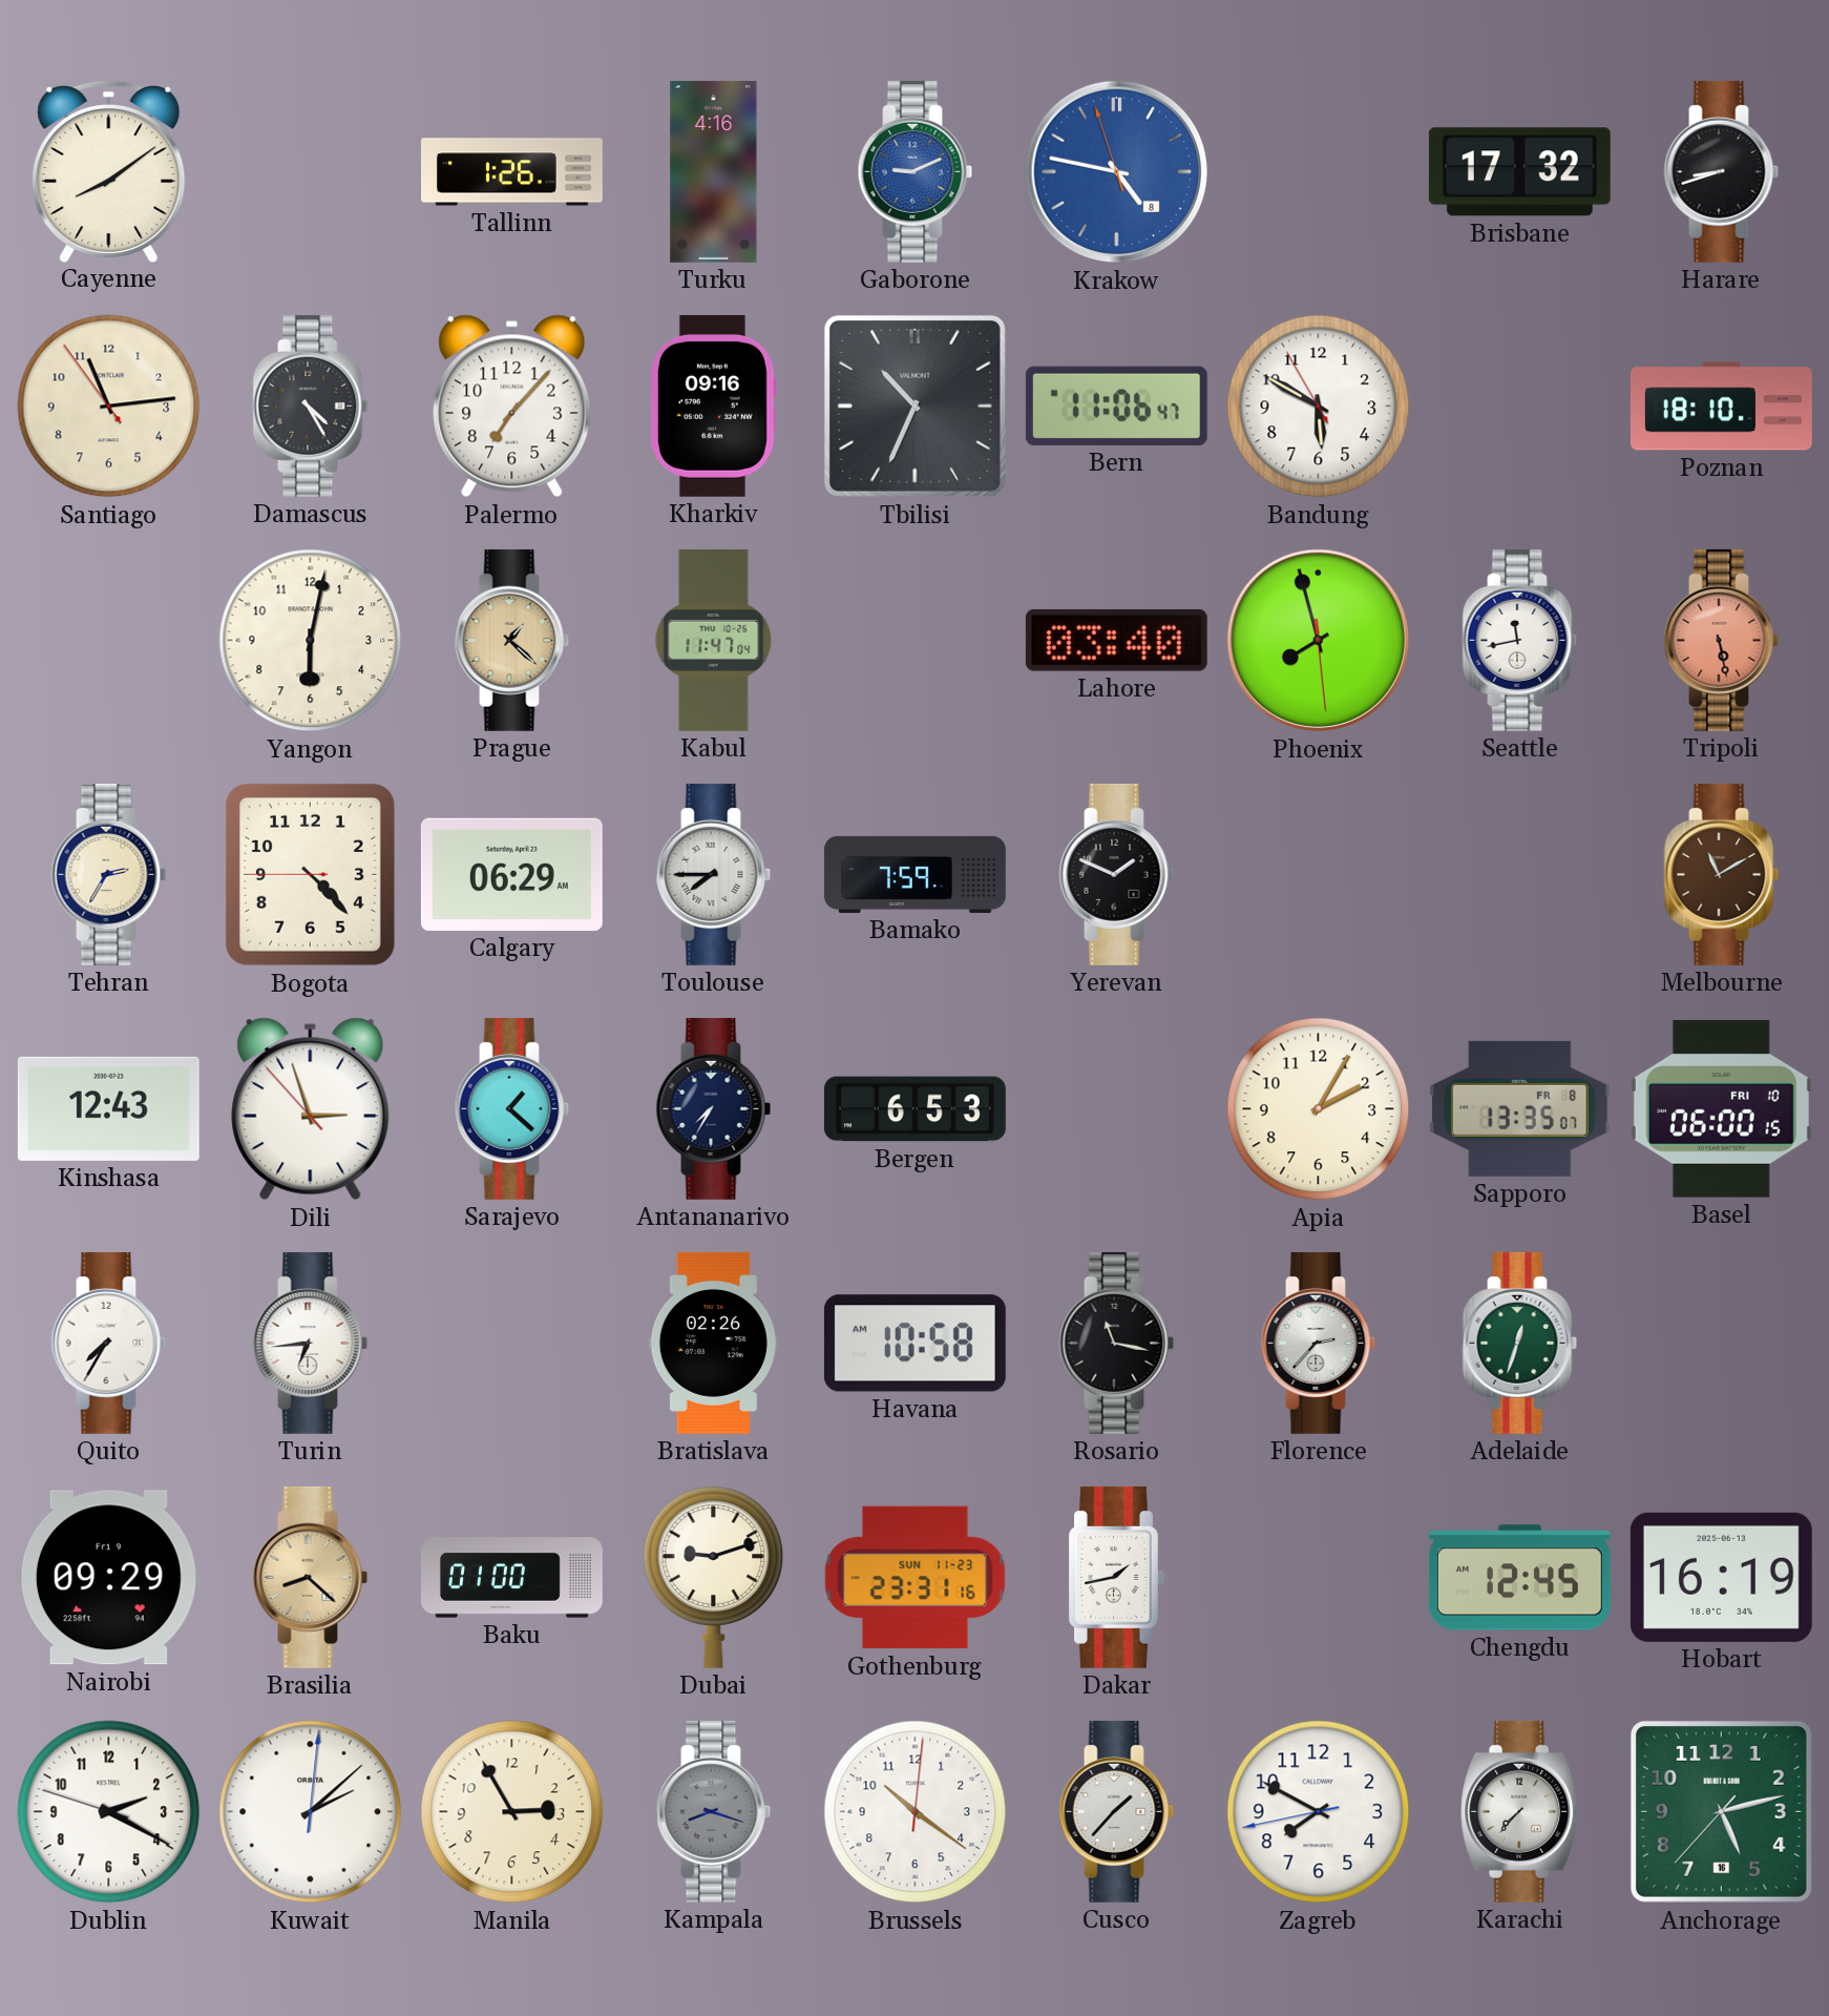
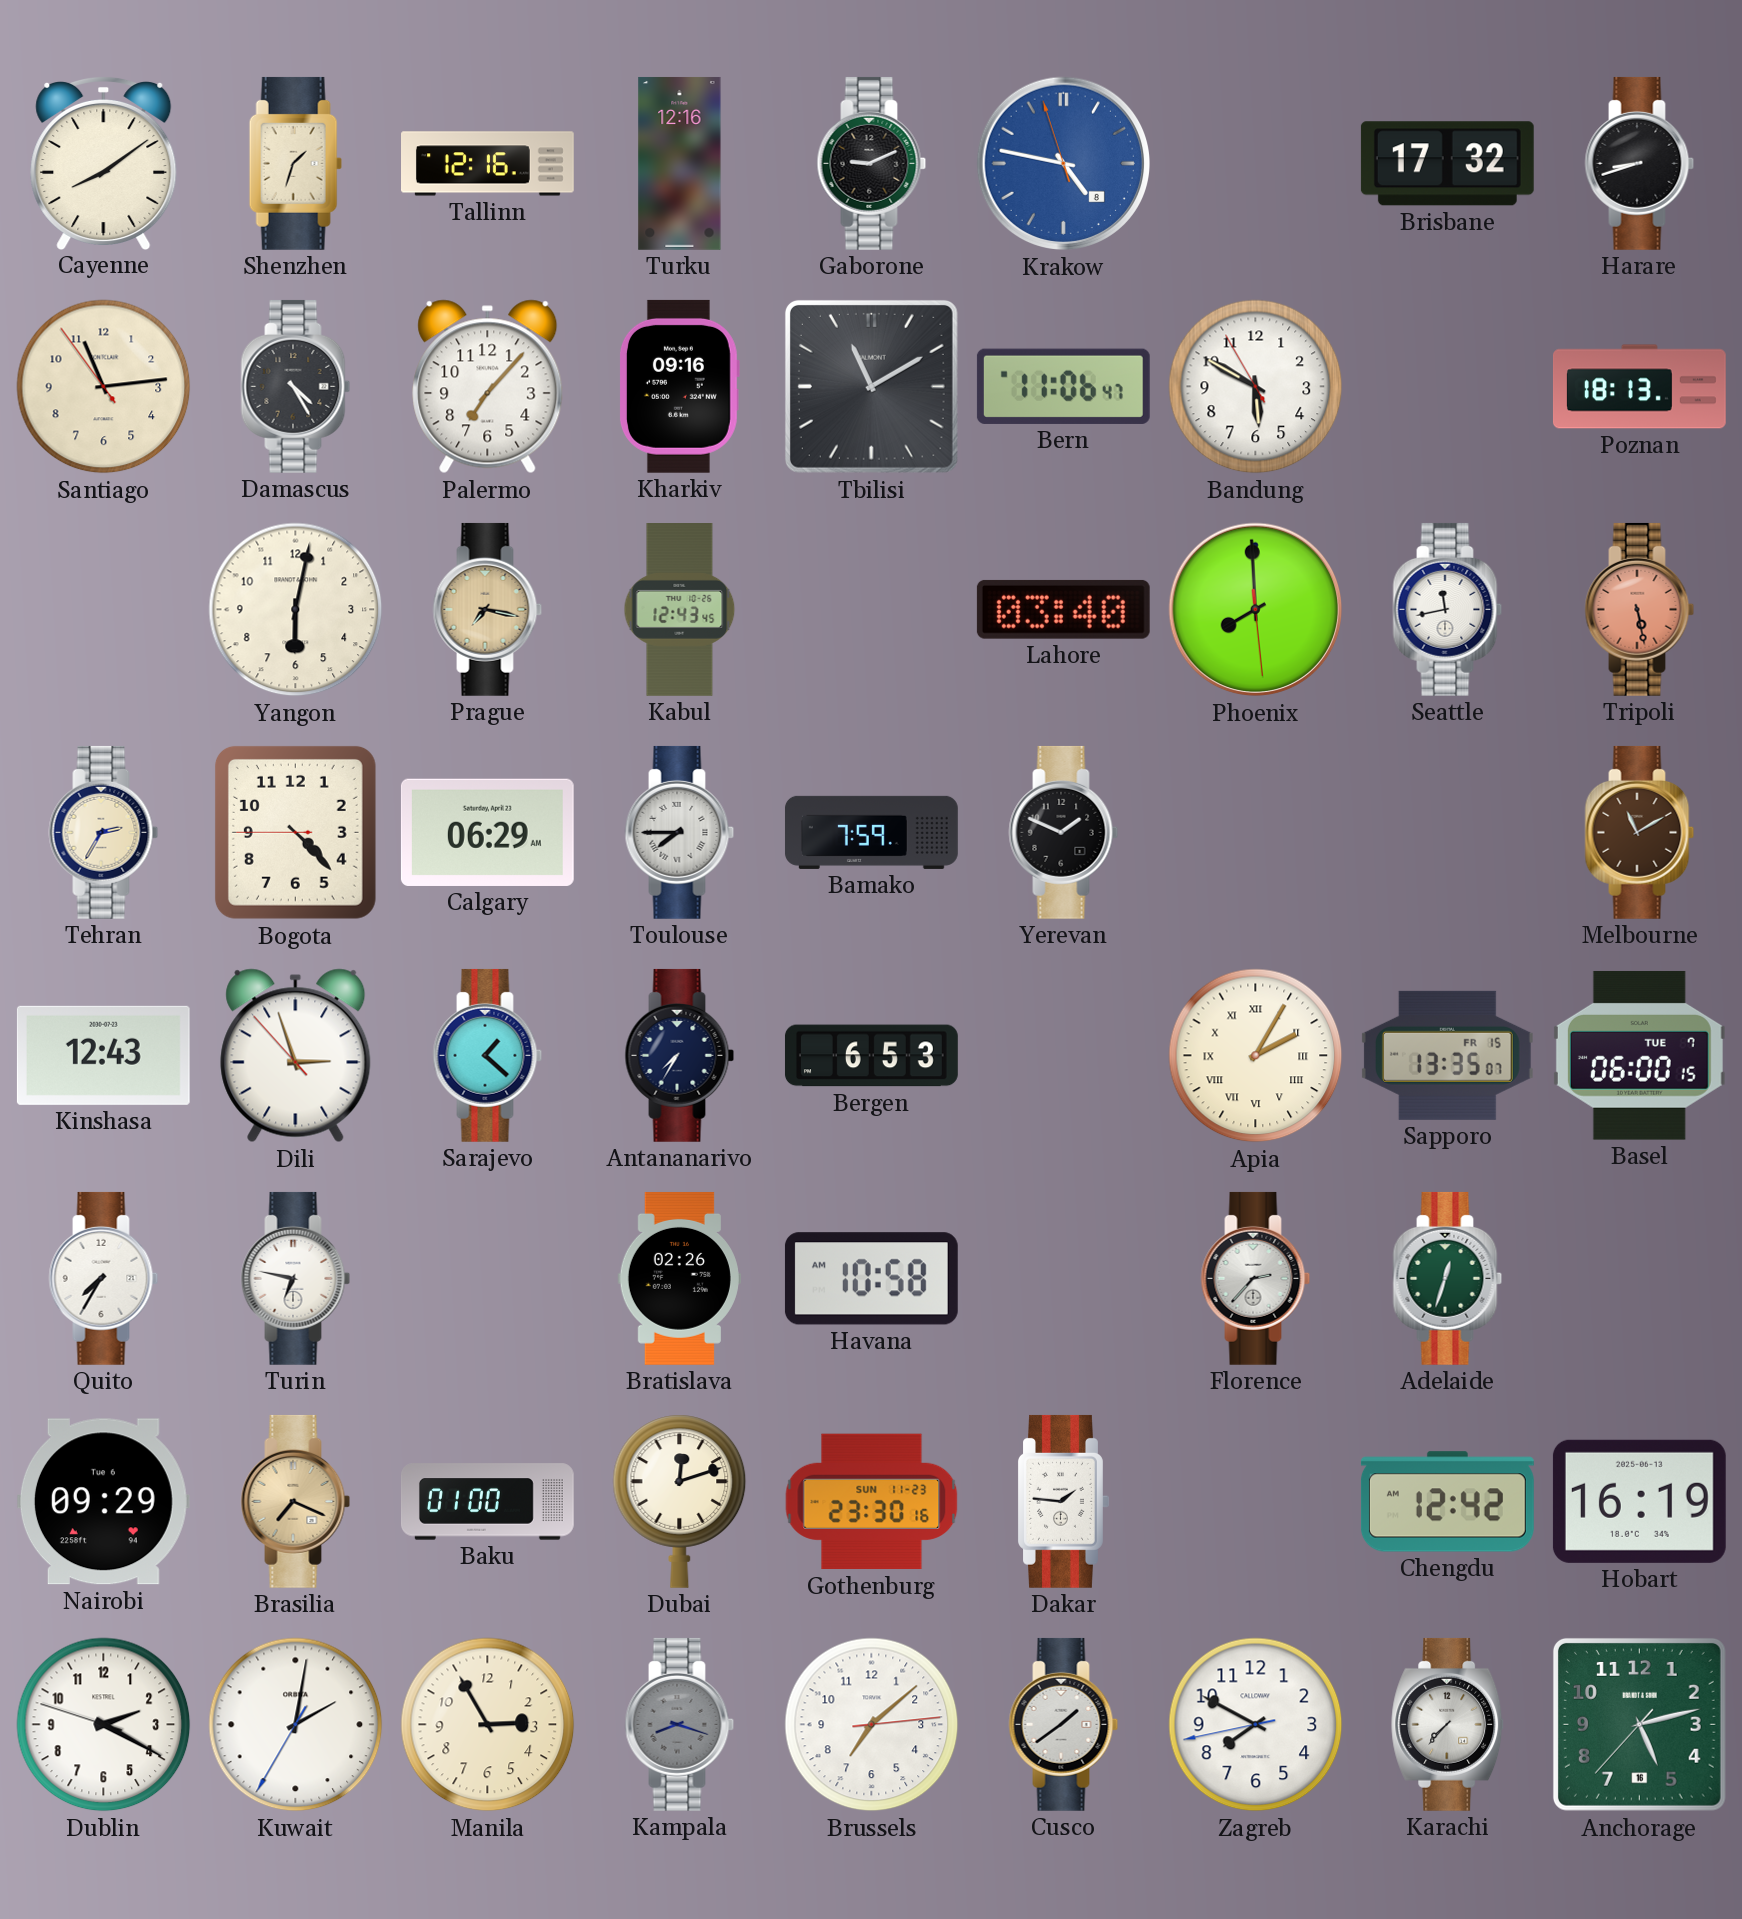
Shenzhen: none -> 1:33
Tallinn: 1:26 -> 12:16
Turku: 4:16 -> 12:16
Gaborone dial: blue -> black
Tbilisi: 10:34 -> 11:10
Poznan: 18:10 -> 18:13
Prague: 1:22 -> 7:17
Kabul: 11:47 -> 12:43
Phoenix: 7:57 -> 7:59
Apia numerals: Arabic -> Roman
Sapporo date: FR 8 -> FR 15
Basel date: FRI 10 -> TUE 7
Turin: 6:44 -> 6:47
Rosario: 11:17 -> none
Nairobi date: Fri 9 -> Tue 6
Brasilia: 8:22 -> 7:19
Dubai: 9:12 -> 12:12
Gothenburg: 23:31 -> 23:30
Dakar: 1:43 -> 1:46
Chengdu: 12:45 -> 12:42
Kuwait: 2:08 -> 2:01
Brussels: 10:21 -> 7:08
Cusco: 1:37 -> 1:39
